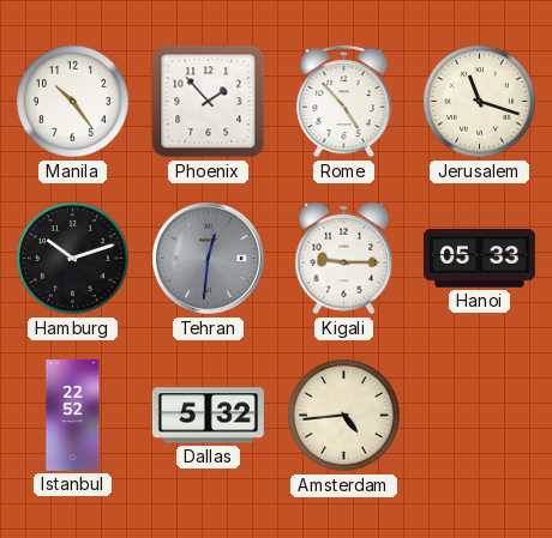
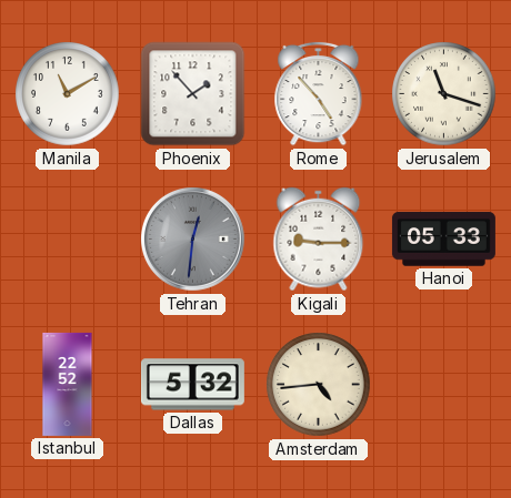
Manila: 10:24 -> 11:10
Hamburg: 10:12 -> none
